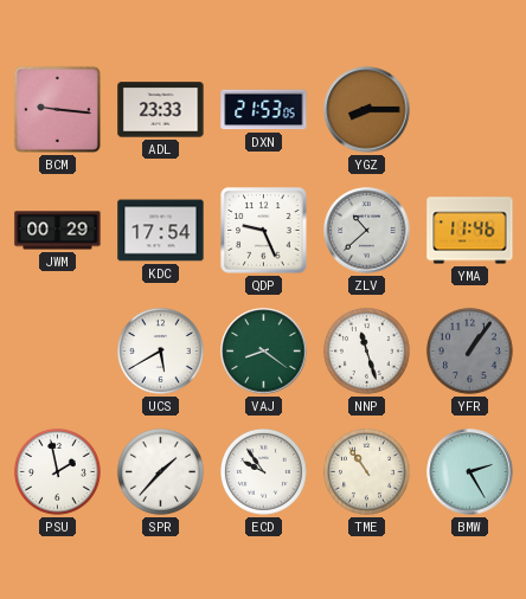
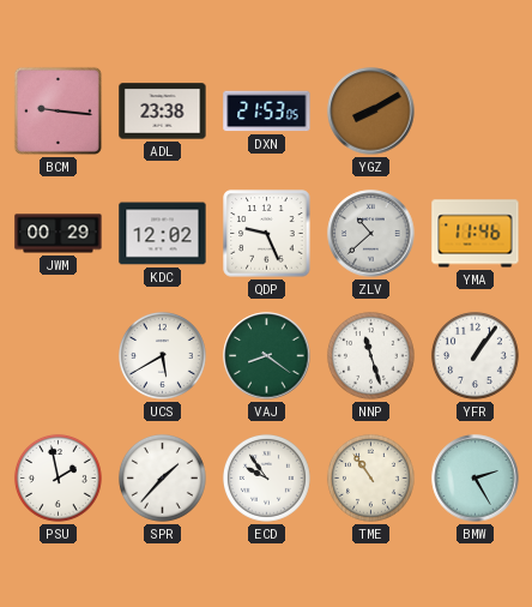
ADL: 23:33 -> 23:38
YGZ: 8:15 -> 8:10
KDC: 17:54 -> 12:02
YFR dial: grey -> white
